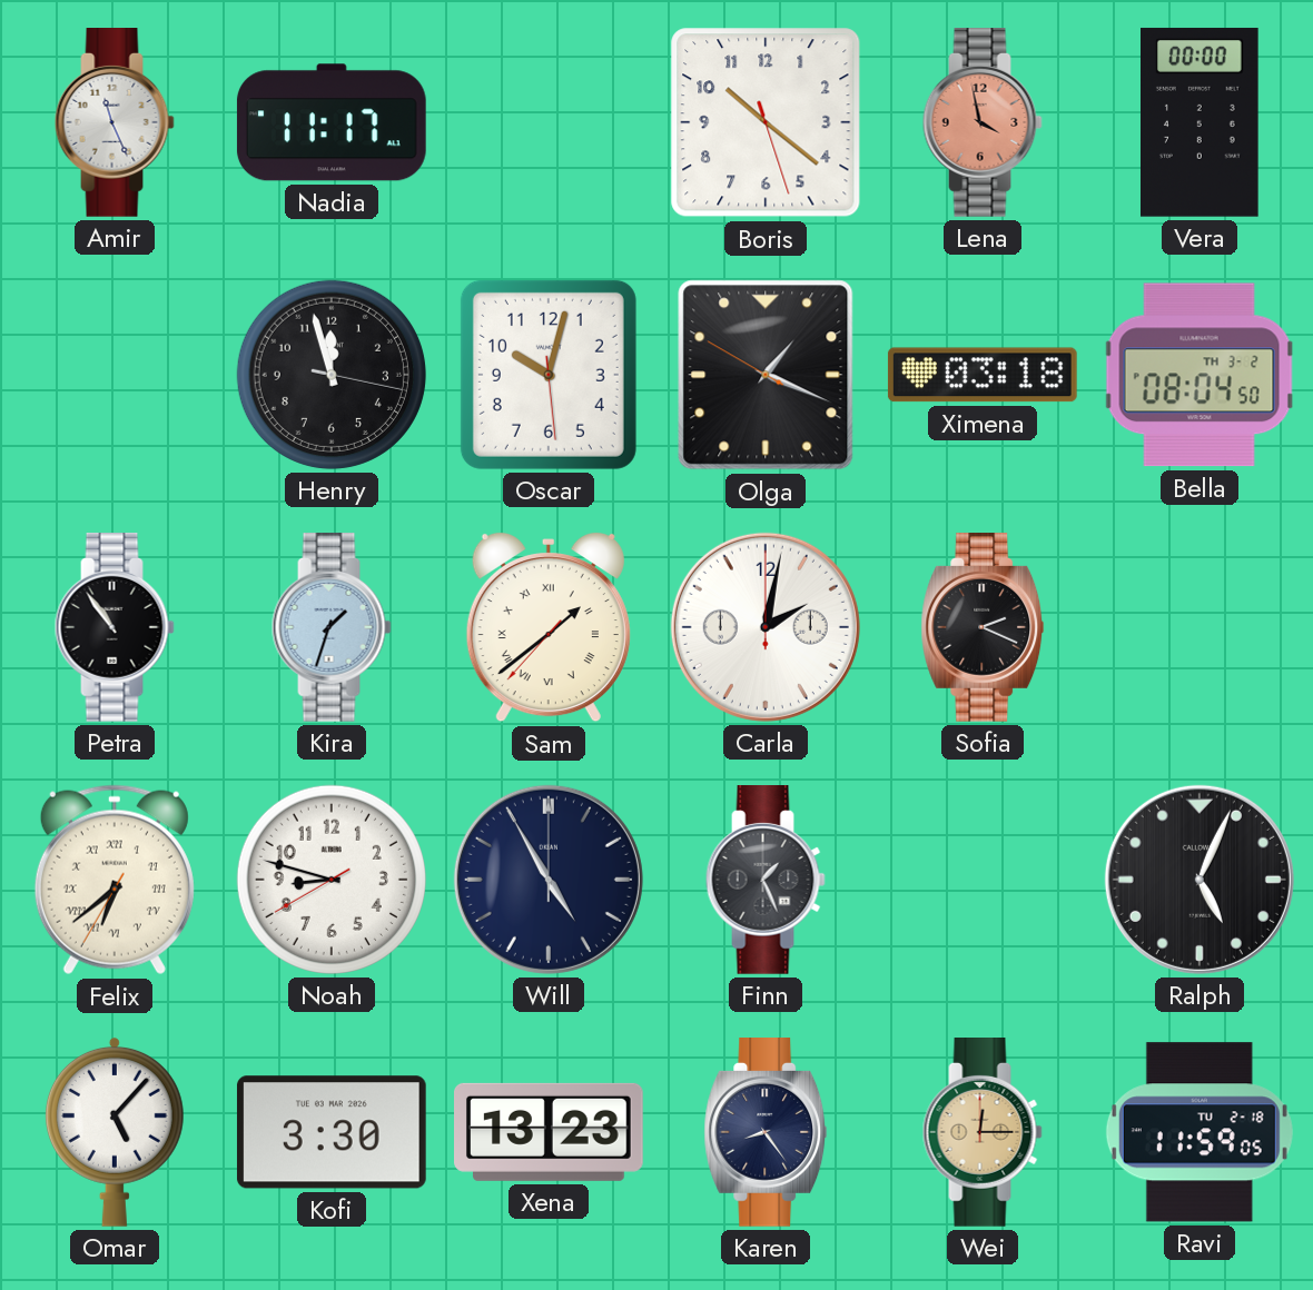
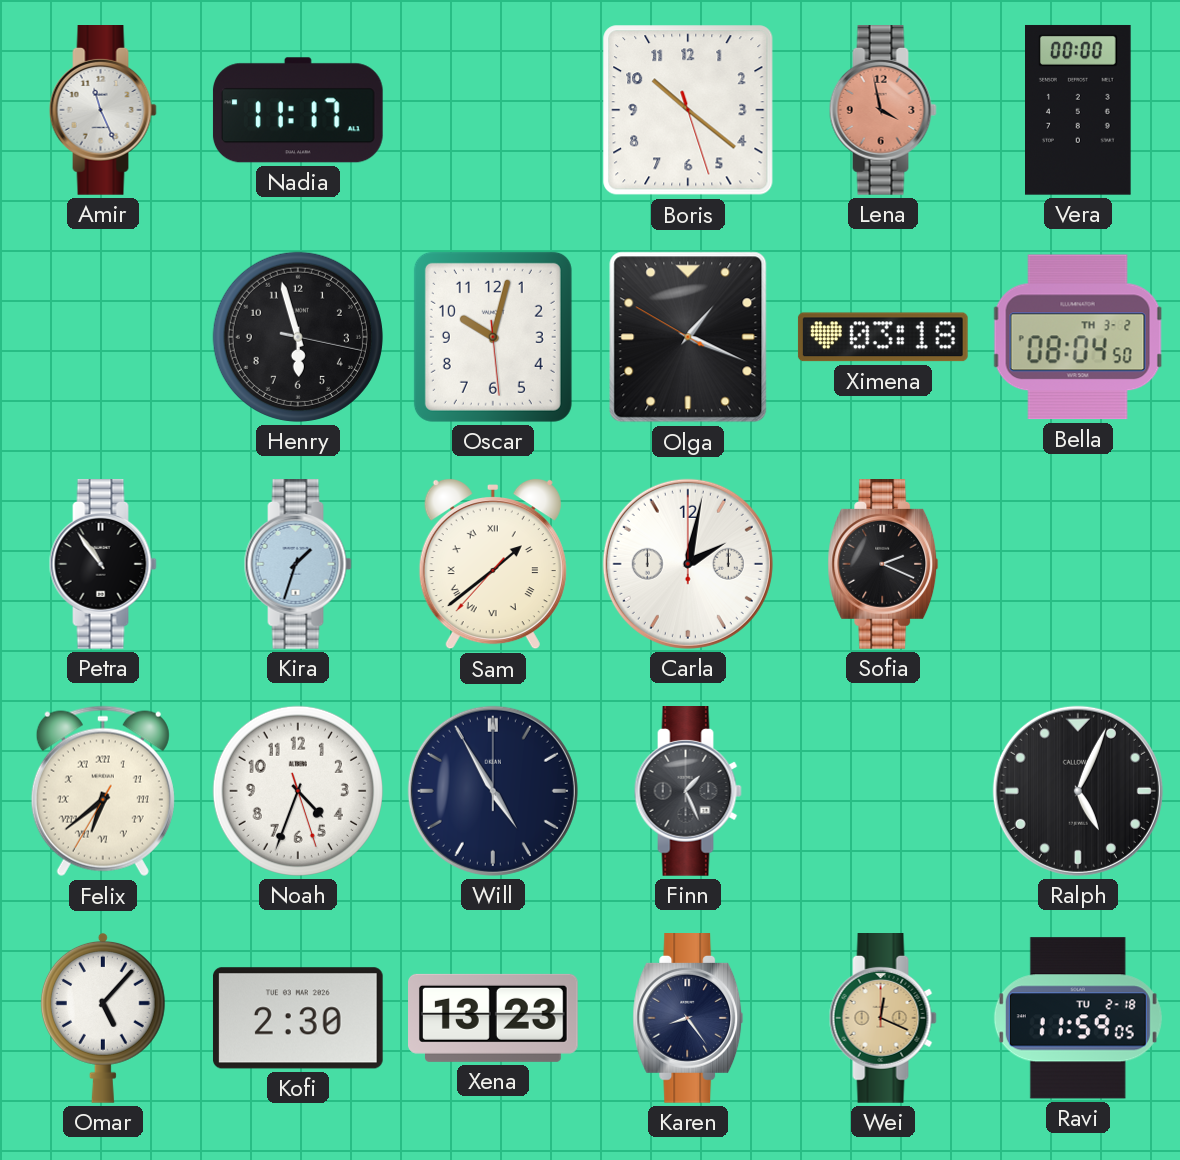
Henry: 11:57 -> 5:57
Noah: 8:47 -> 4:33
Kofi: 3:30 -> 2:30
Wei: 12:15 -> 12:19
